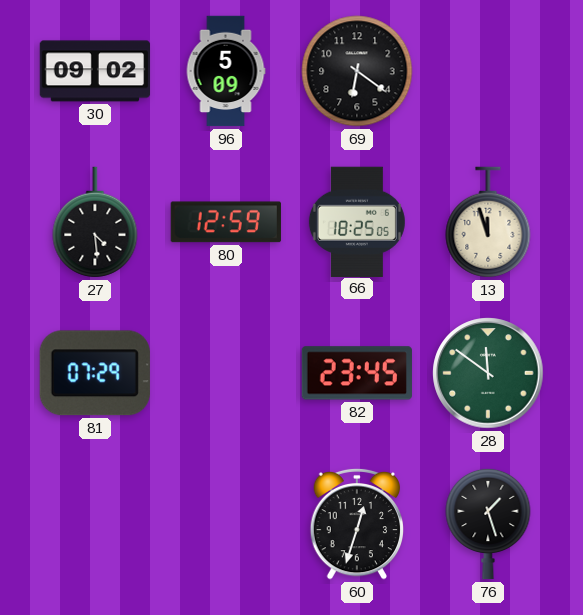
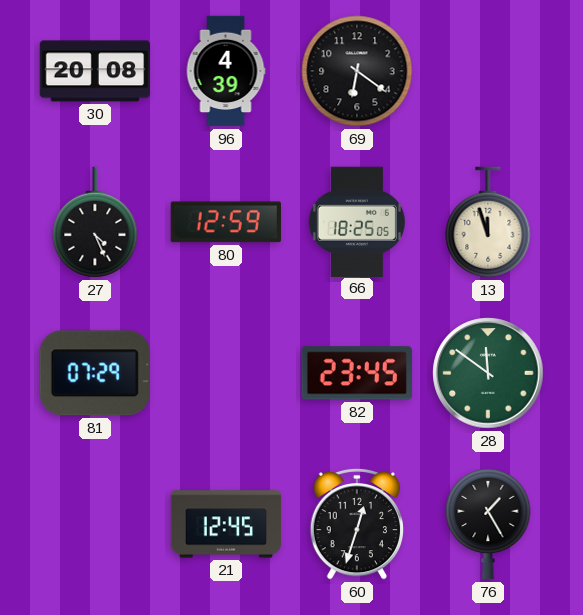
30: 09:02 -> 20:08
96: 5:09 -> 4:39
27: 4:29 -> 4:26
21: none -> 12:45
76: 1:27 -> 1:25
